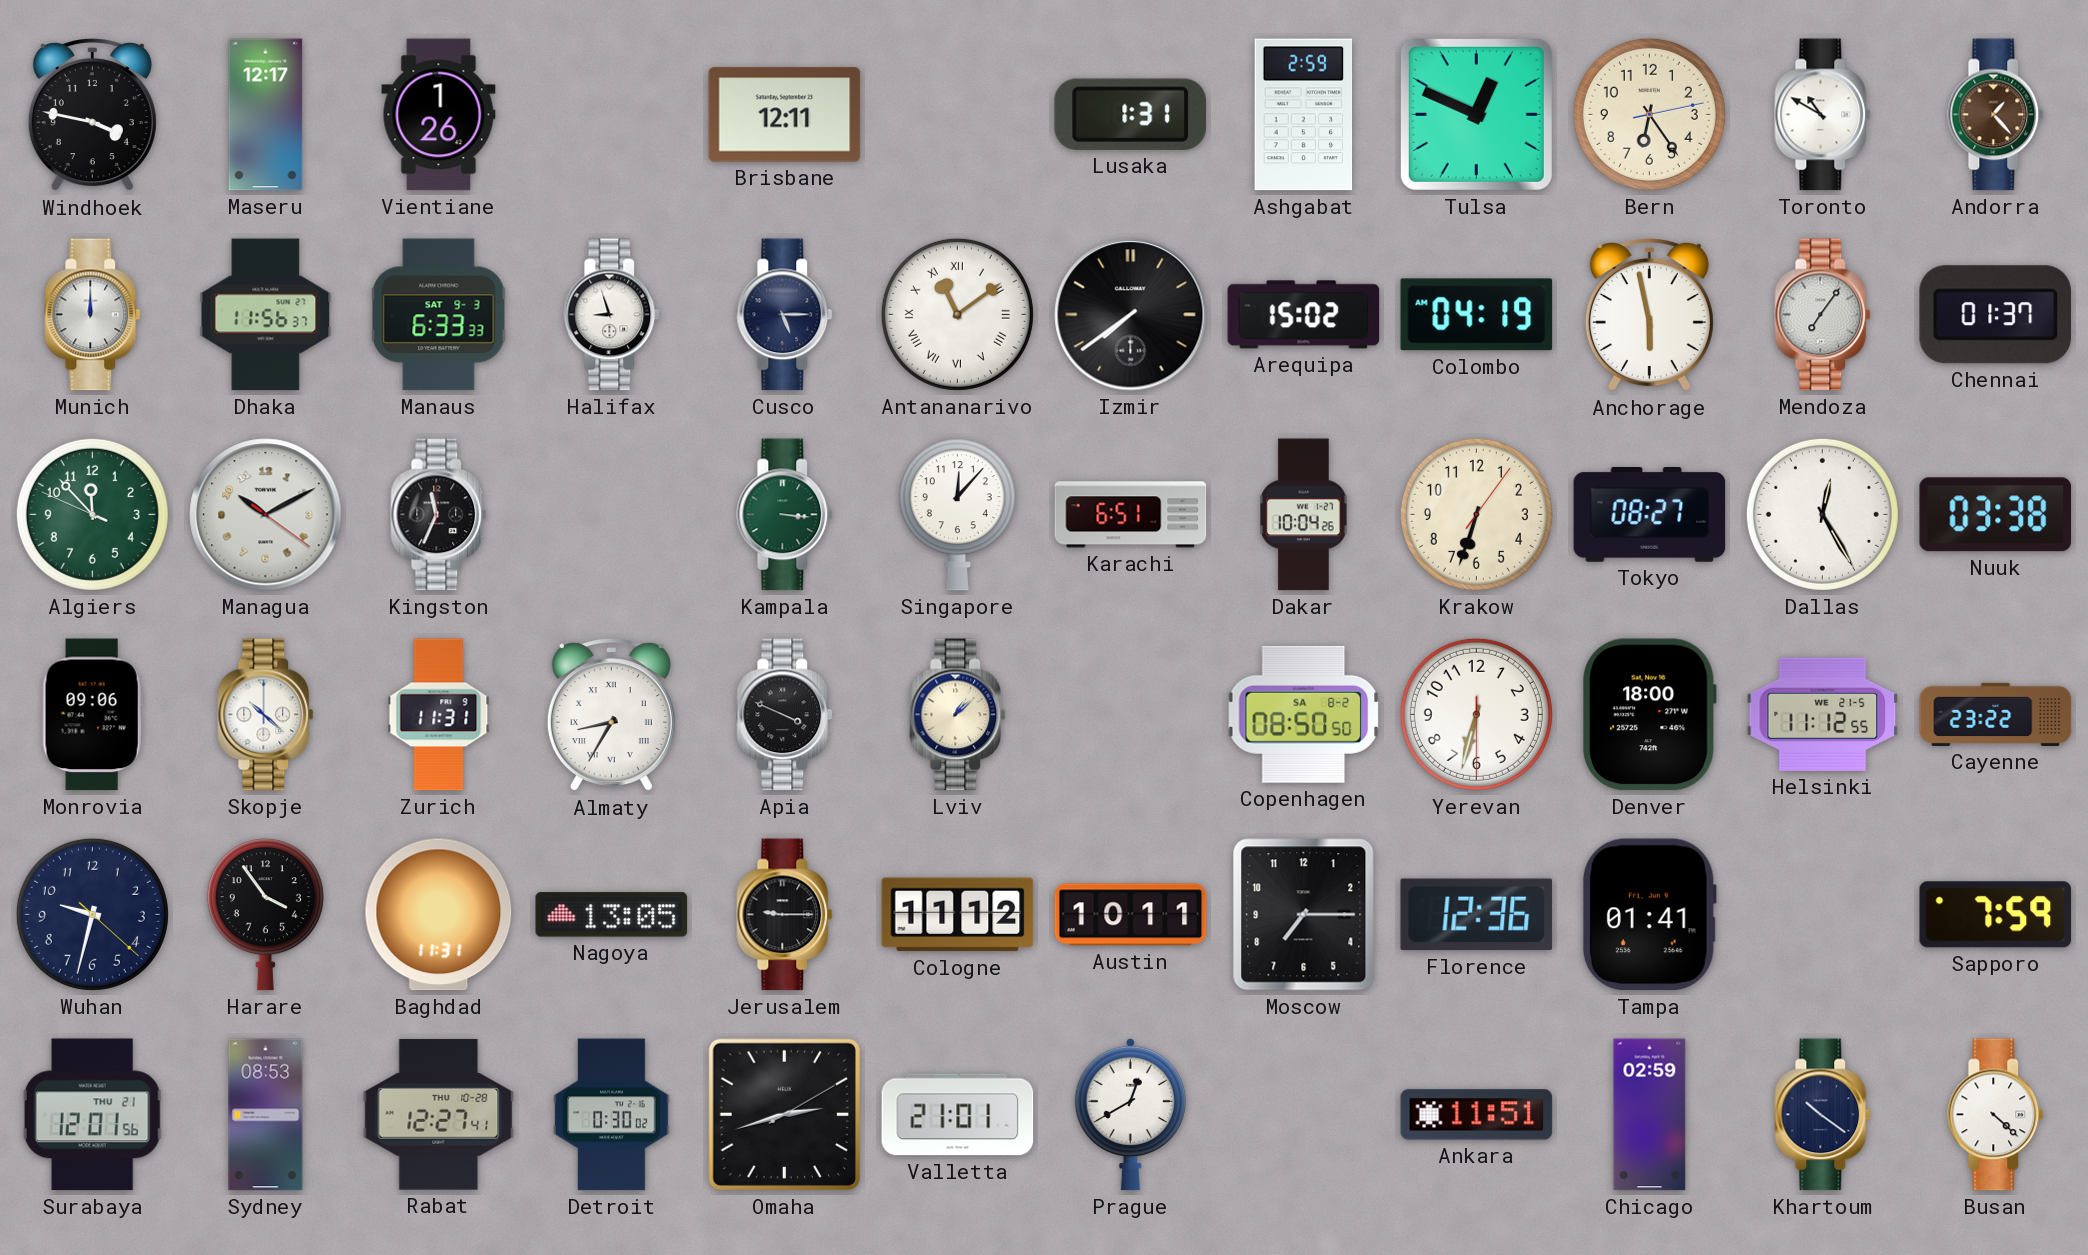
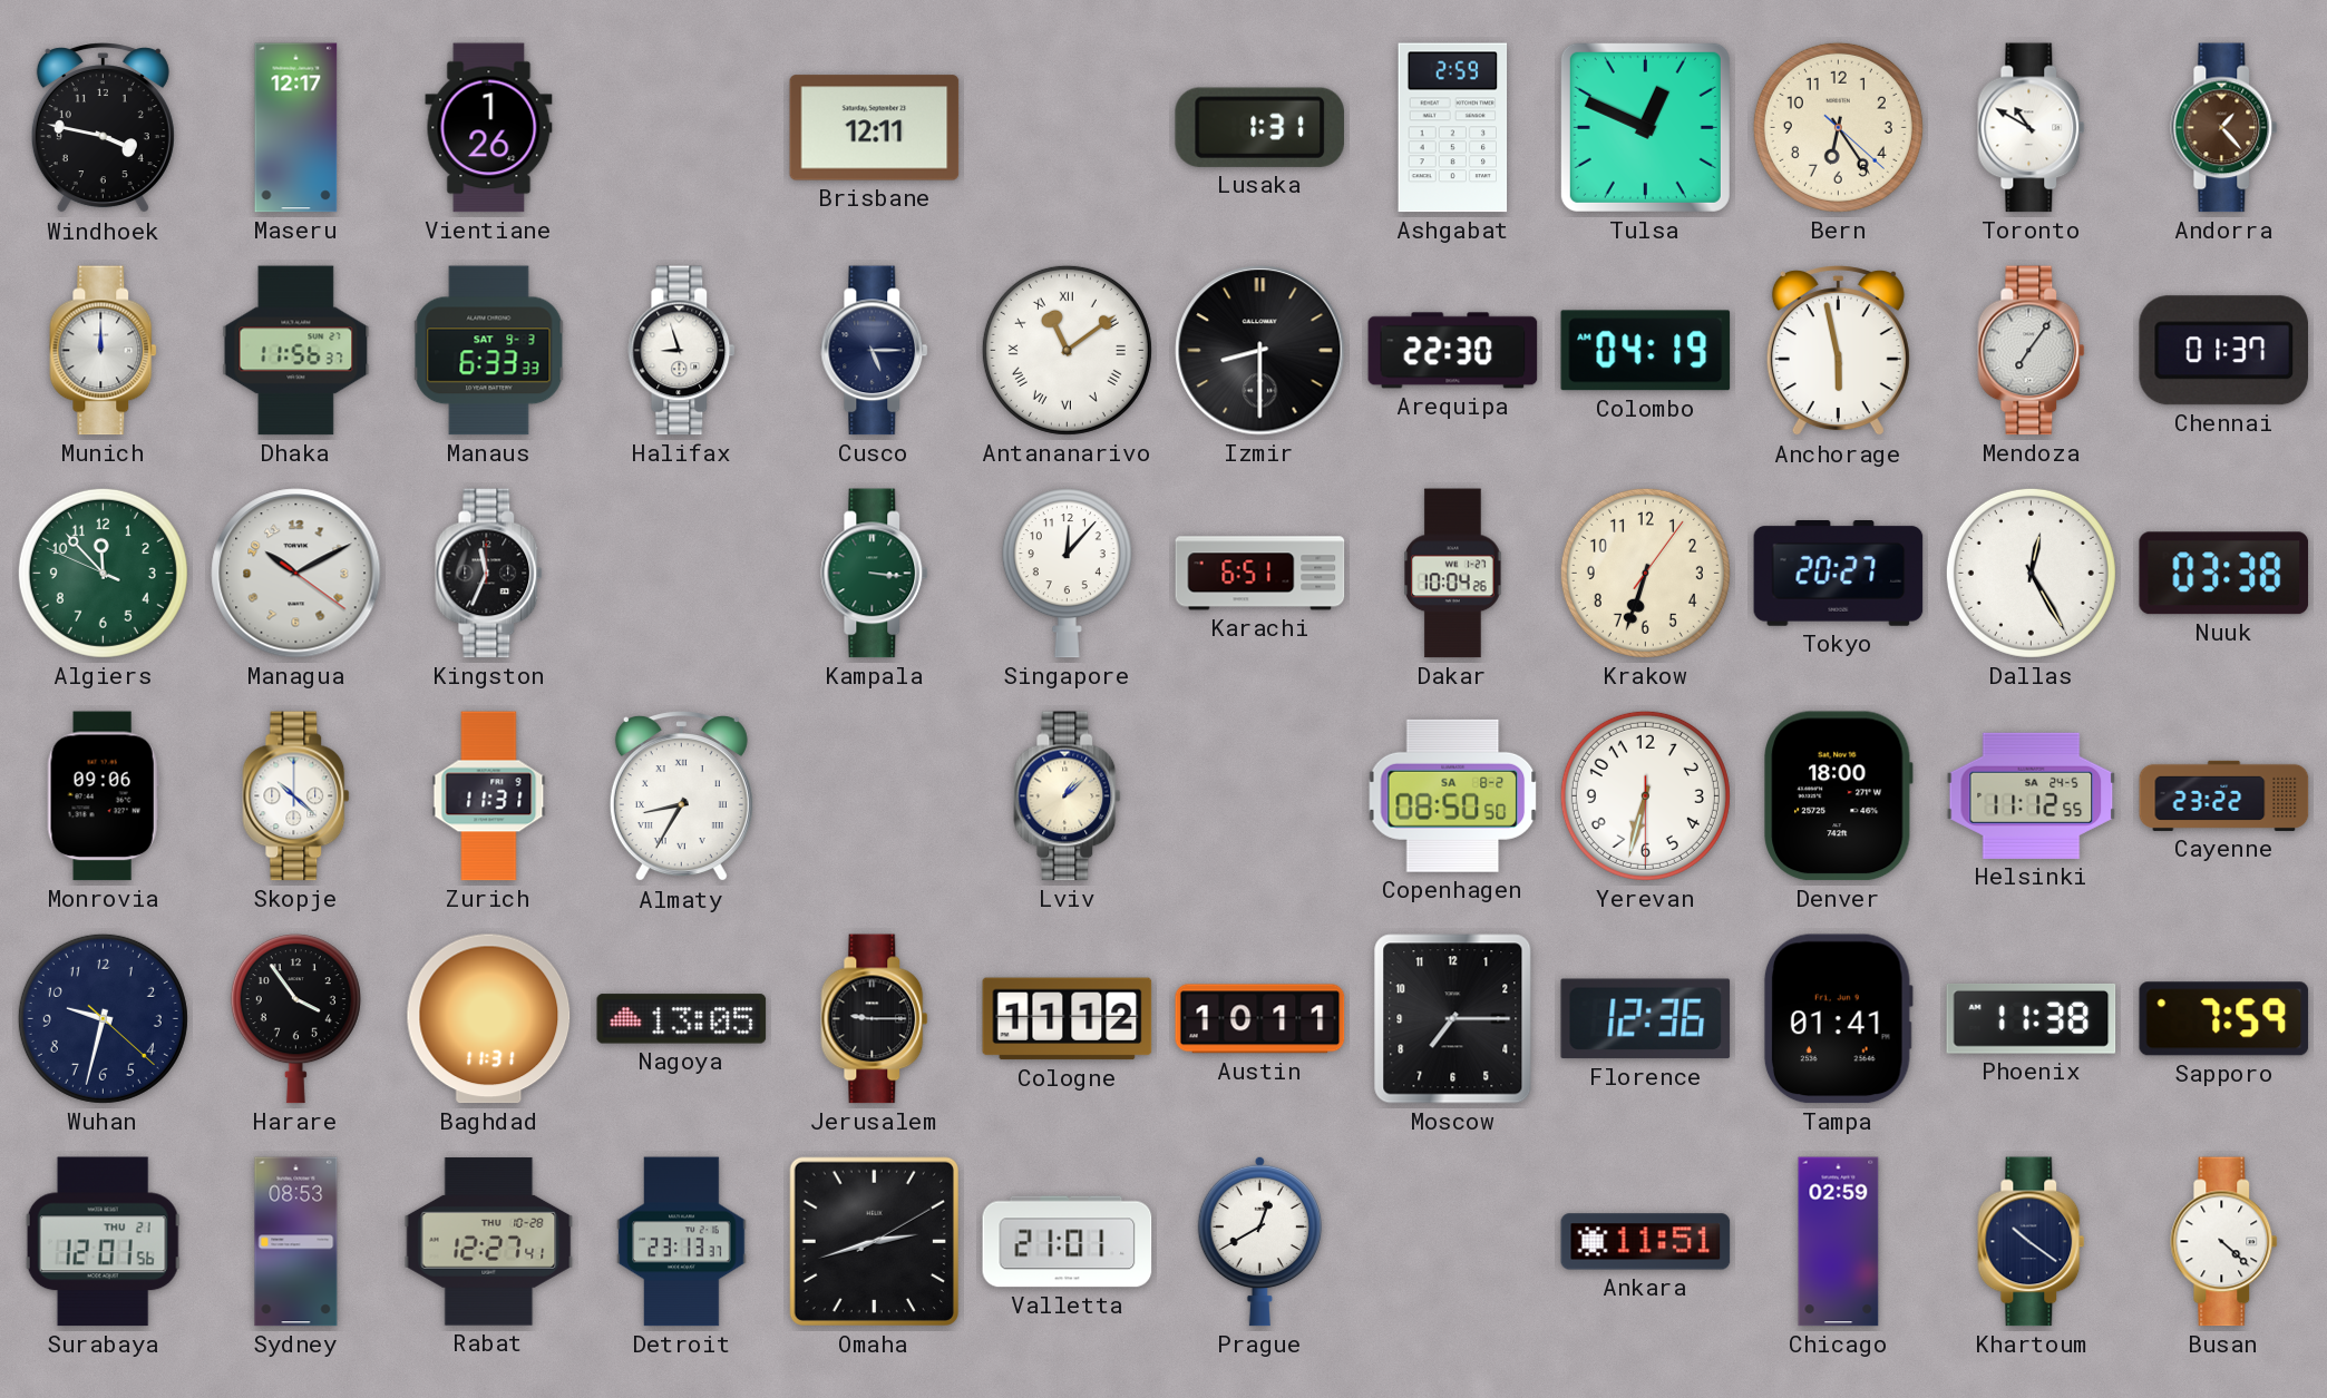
Bern: 6:24:13 -> 6:24:22
Izmir: 7:39 -> 8:30
Arequipa: 15:02 -> 22:30
Tokyo: 08:27 -> 20:27
Apia: 3:49 -> none
Helsinki date: WE 21-5 -> SA 24-5
Phoenix: none -> 11:38
Detroit: 0:30 -> 23:13
